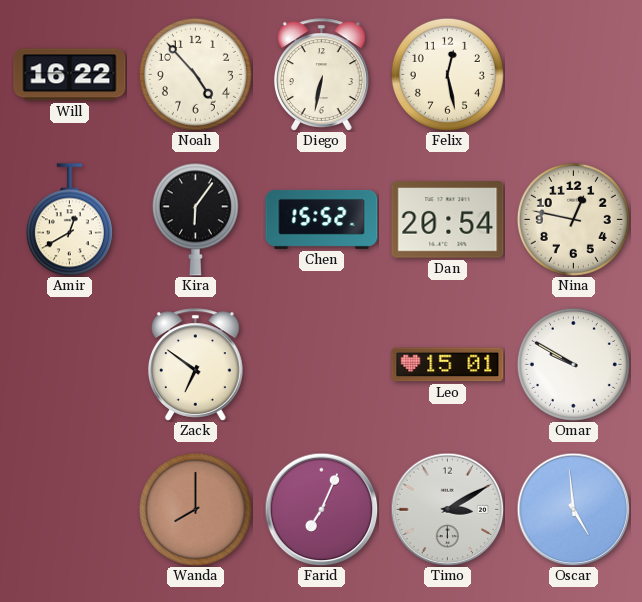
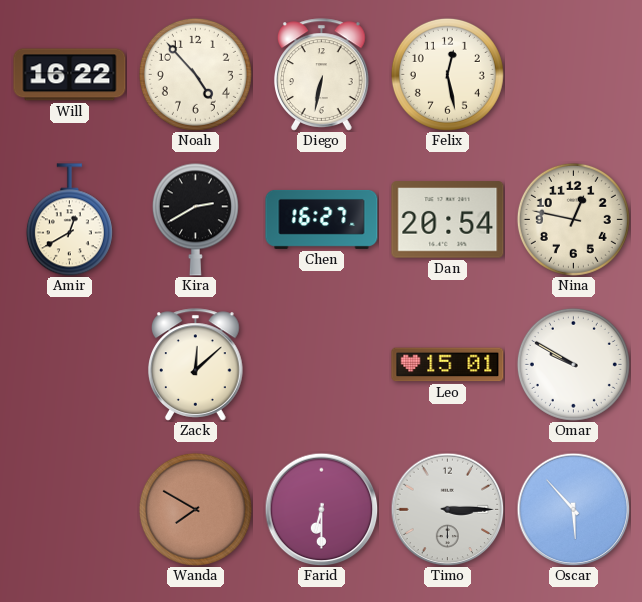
Kira: 6:06 -> 2:40
Chen: 15:52 -> 16:27
Zack: 6:51 -> 12:08
Wanda: 8:00 -> 7:50
Farid: 7:04 -> 6:30
Timo: 3:10 -> 3:15
Oscar: 4:59 -> 5:53
